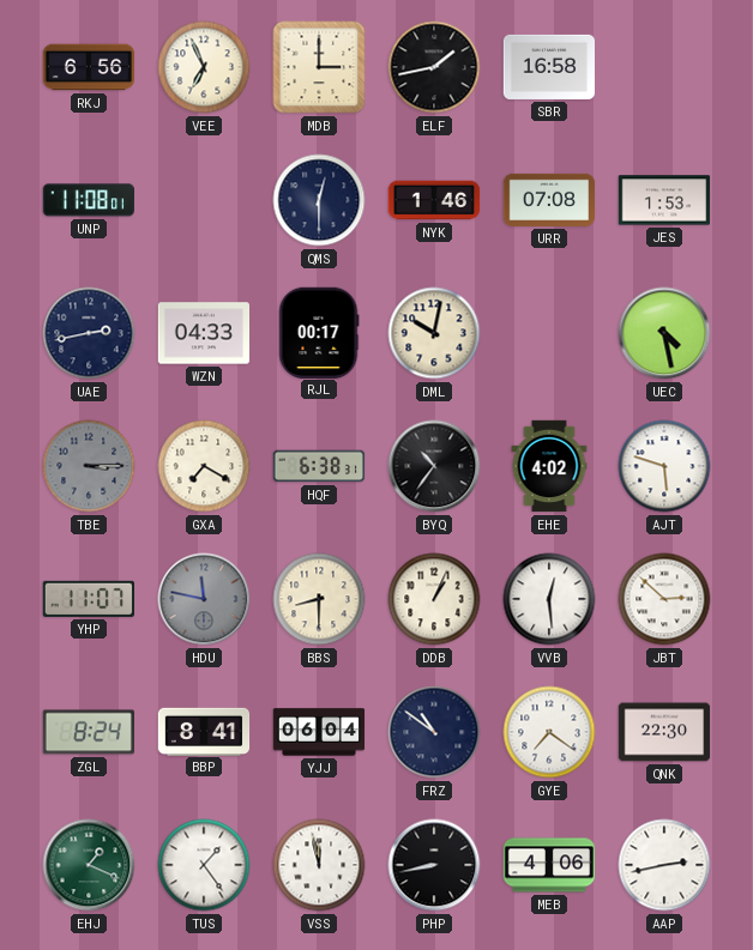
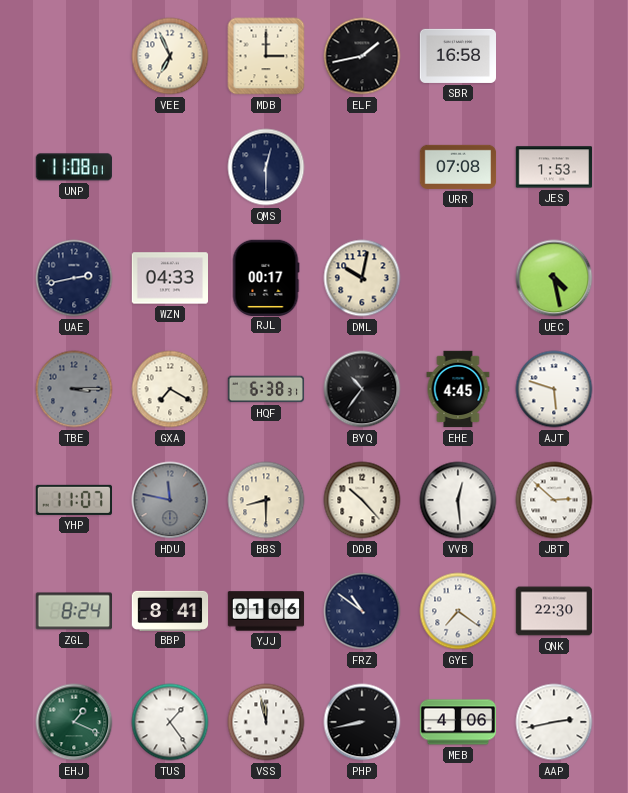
RKJ: 6:56 -> none
NYK: 1:46 -> none
EHE: 4:02 -> 4:45
DDB: 1:04 -> 10:23
YJJ: 06:04 -> 01:06
